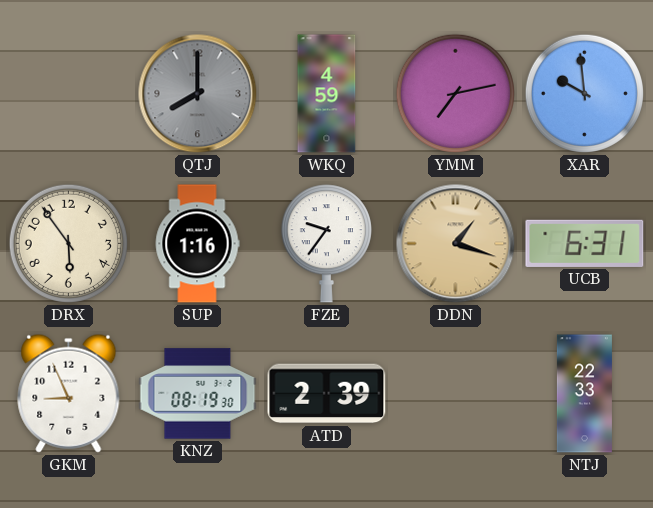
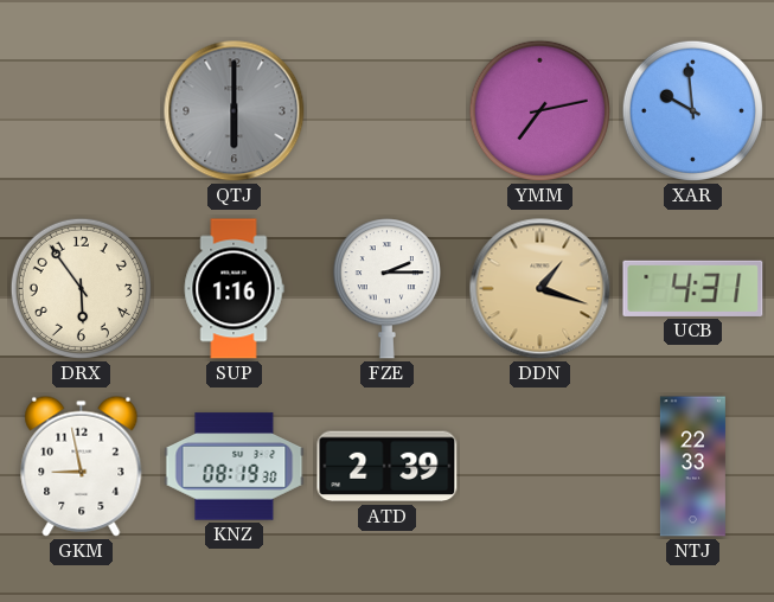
QTJ: 8:00 -> 6:00
WKQ: 4:59 -> none
FZE: 9:36 -> 2:15
UCB: 6:31 -> 4:31
GKM: 8:56 -> 8:58
